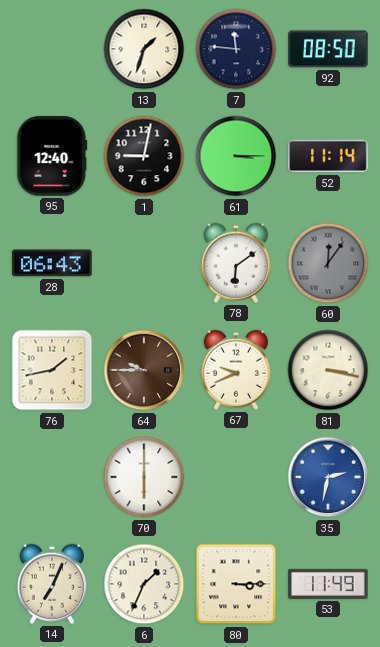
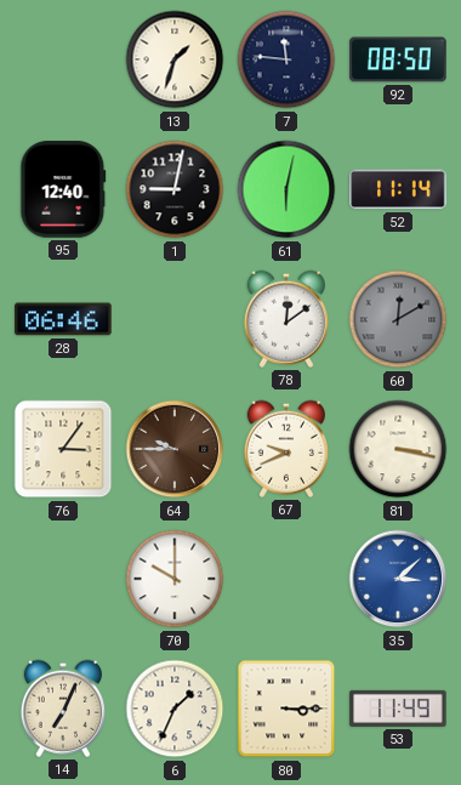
61: 3:15 -> 6:02
28: 06:43 -> 06:46
78: 6:09 -> 12:09
60: 12:06 -> 12:10
76: 1:43 -> 3:06
70: 6:00 -> 10:00
35: 2:32 -> 3:08
